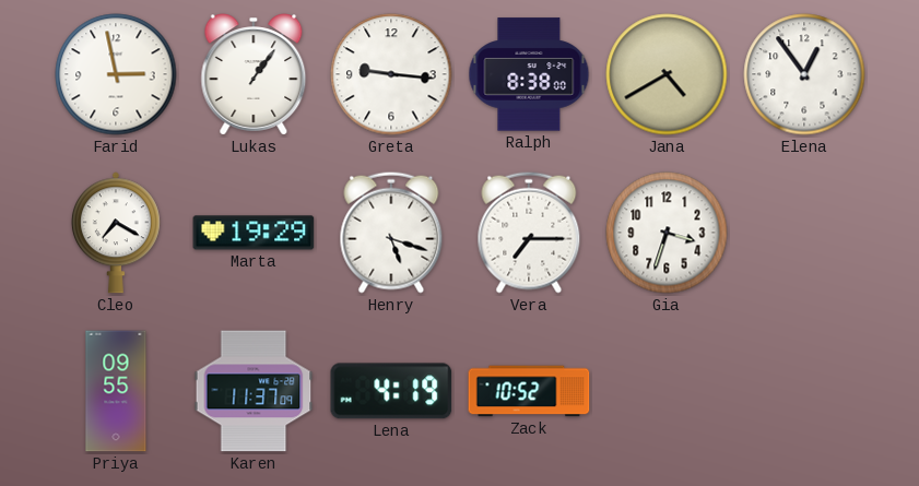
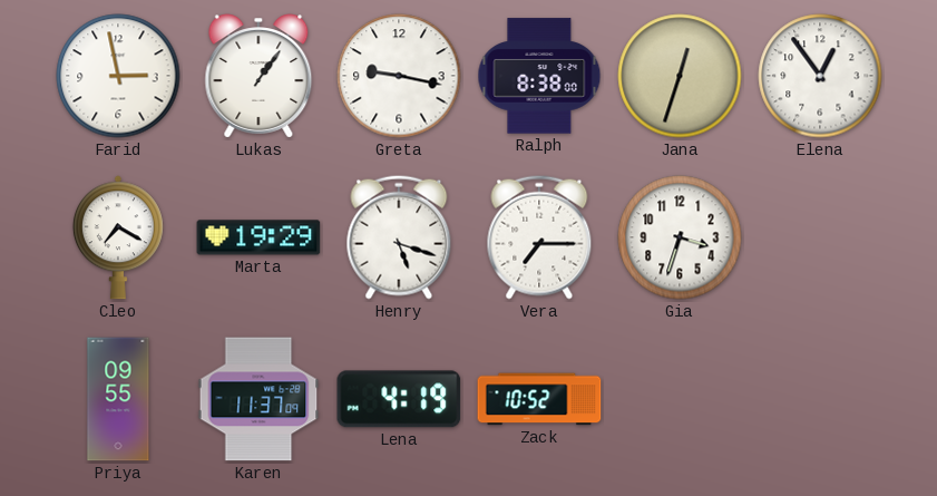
Greta: 9:16 -> 9:17
Jana: 4:40 -> 12:33
